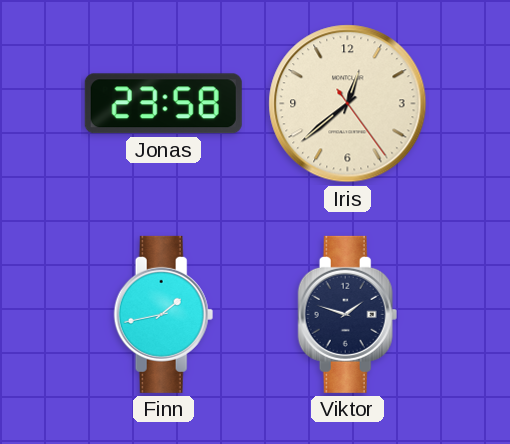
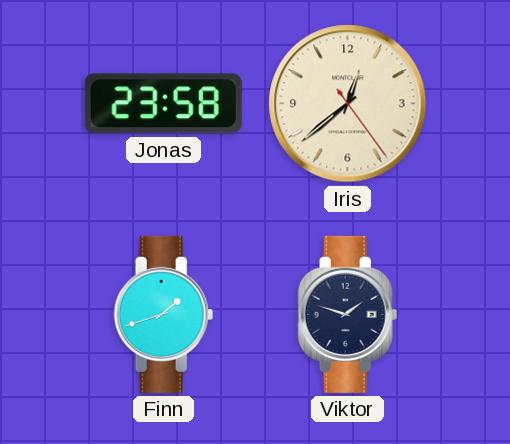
Finn: 1:43 -> 1:42
